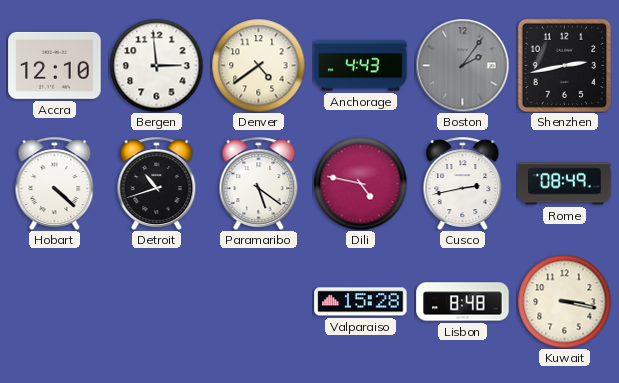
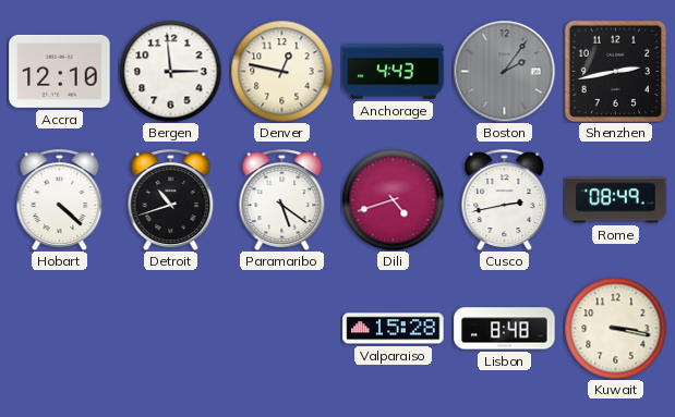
Denver: 4:39 -> 12:47
Dili: 4:47 -> 4:42
